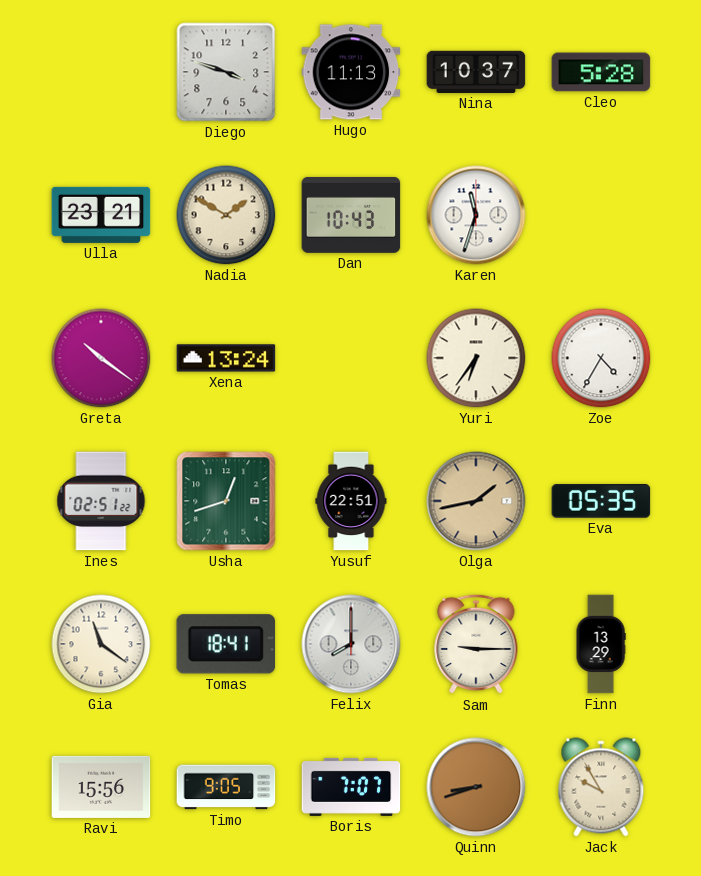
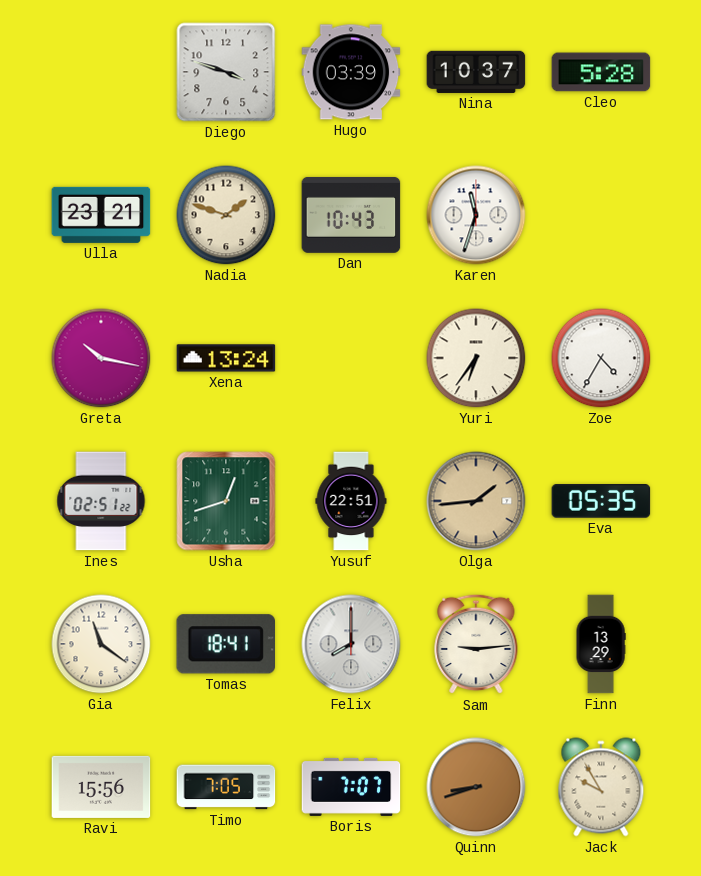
Hugo: 11:13 -> 03:39
Nadia: 1:50 -> 1:48
Greta: 10:21 -> 10:17
Olga: 1:43 -> 1:44
Sam: 9:15 -> 9:14
Timo: 9:05 -> 7:05
